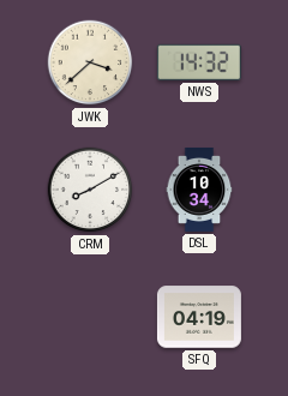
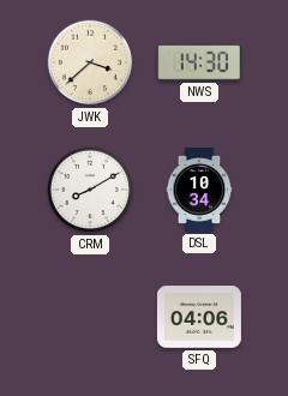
NWS: 14:32 -> 14:30
SFQ: 04:19 -> 04:06
